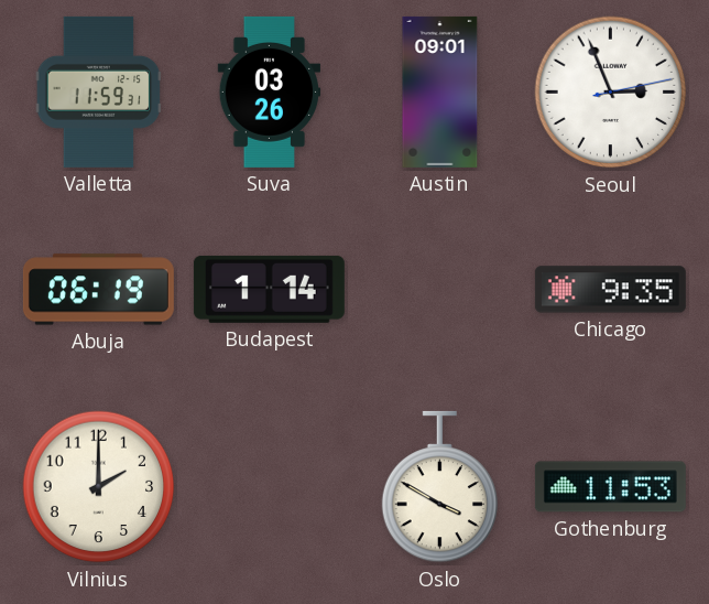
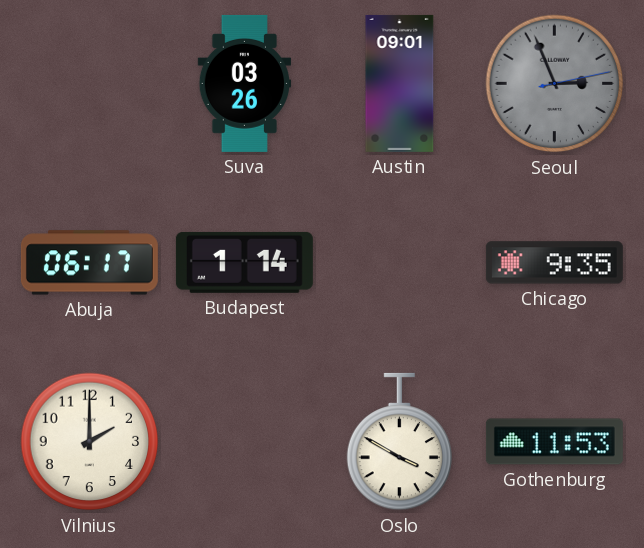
Valletta: 11:59 -> none
Seoul dial: white -> grey
Abuja: 06:19 -> 06:17
